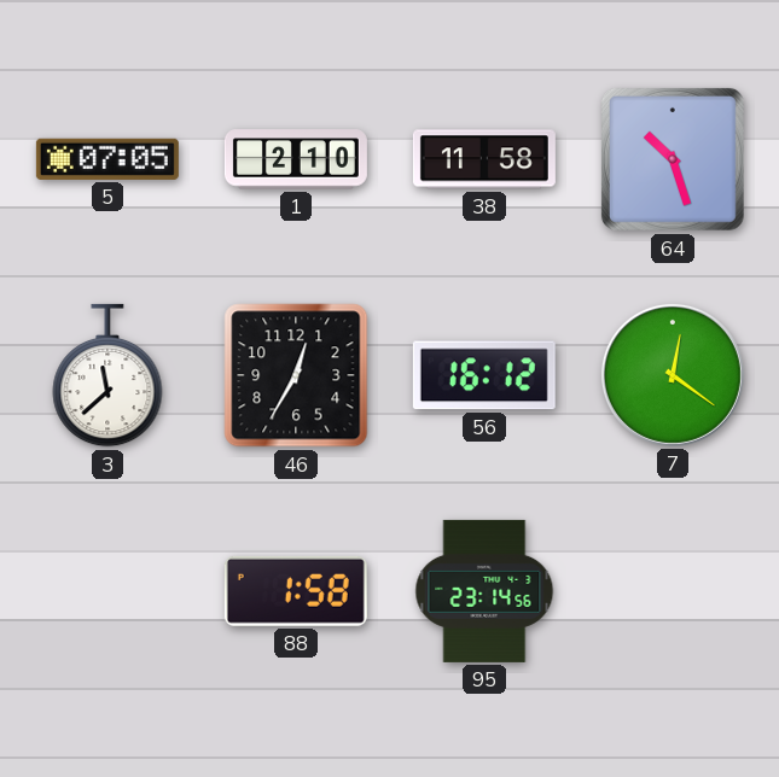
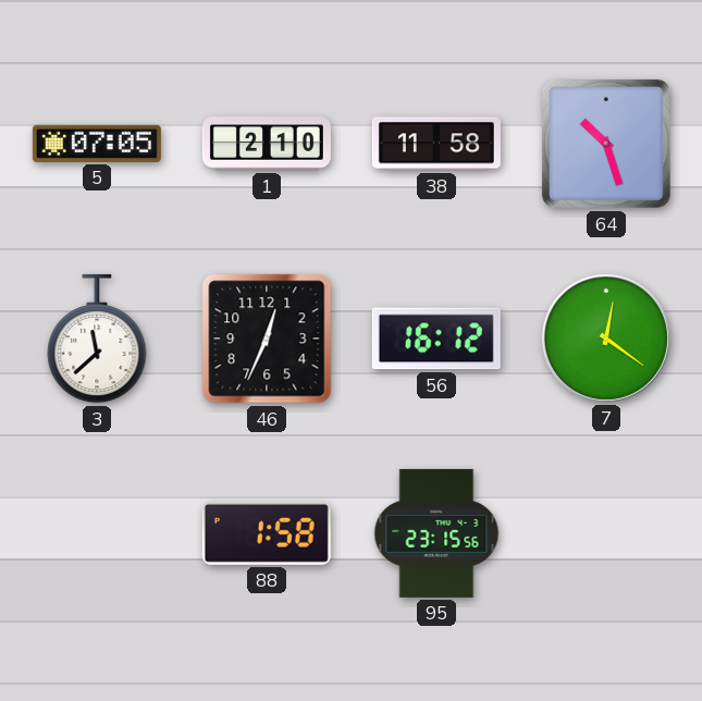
46: 12:35 -> 12:34
95: 23:14 -> 23:15
